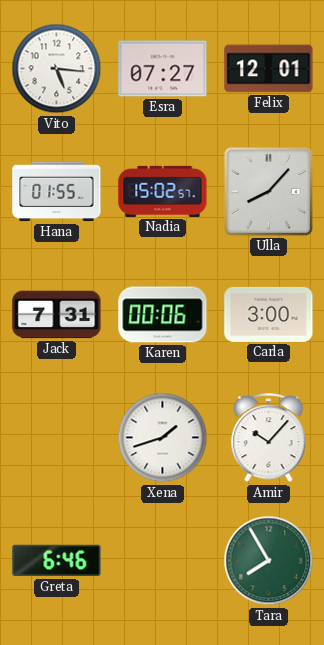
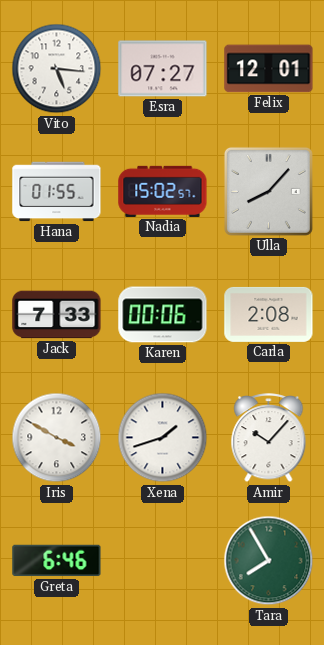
Jack: 7:31 -> 7:33
Carla: 3:00 -> 2:08
Iris: none -> 3:50
